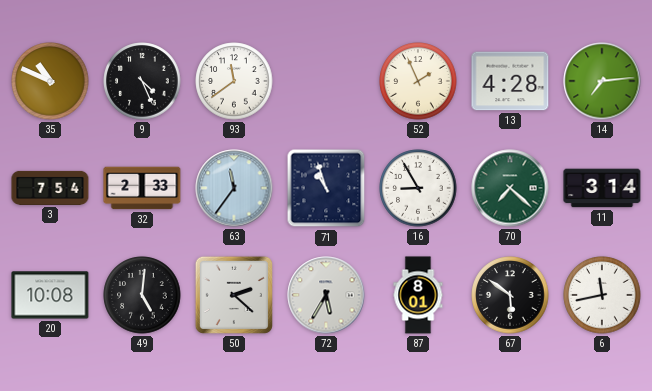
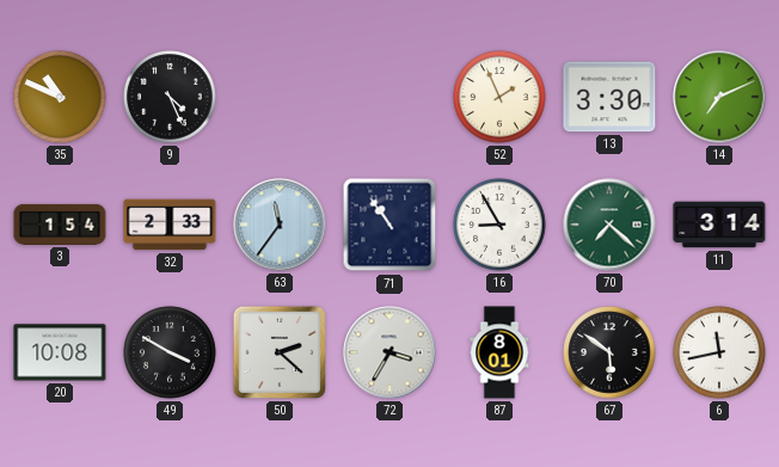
93: 11:39 -> none
13: 4:28 -> 3:30
14: 7:14 -> 7:11
3: 7:54 -> 1:54
71: 10:57 -> 10:54
49: 5:01 -> 3:50
72: 5:35 -> 3:35
